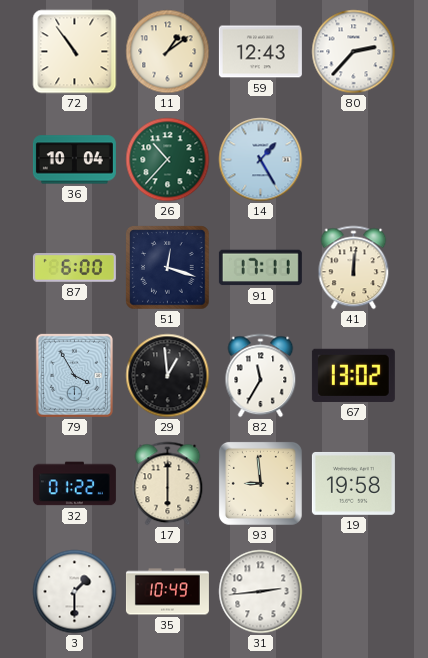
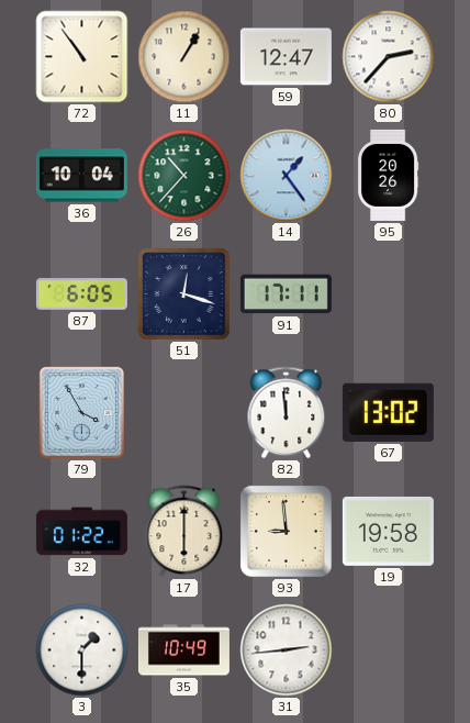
11: 1:09 -> 1:05
59: 12:43 -> 12:47
14: 1:25 -> 1:24
95: none -> 20:26
87: 6:00 -> 6:05
41: 12:01 -> none
29: 12:59 -> none
82: 11:35 -> 11:59
